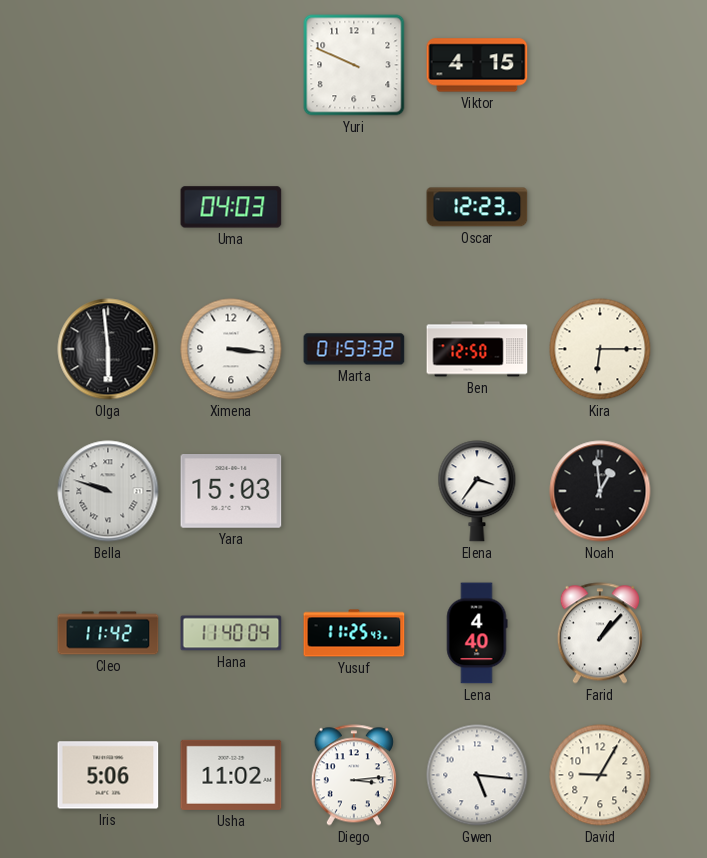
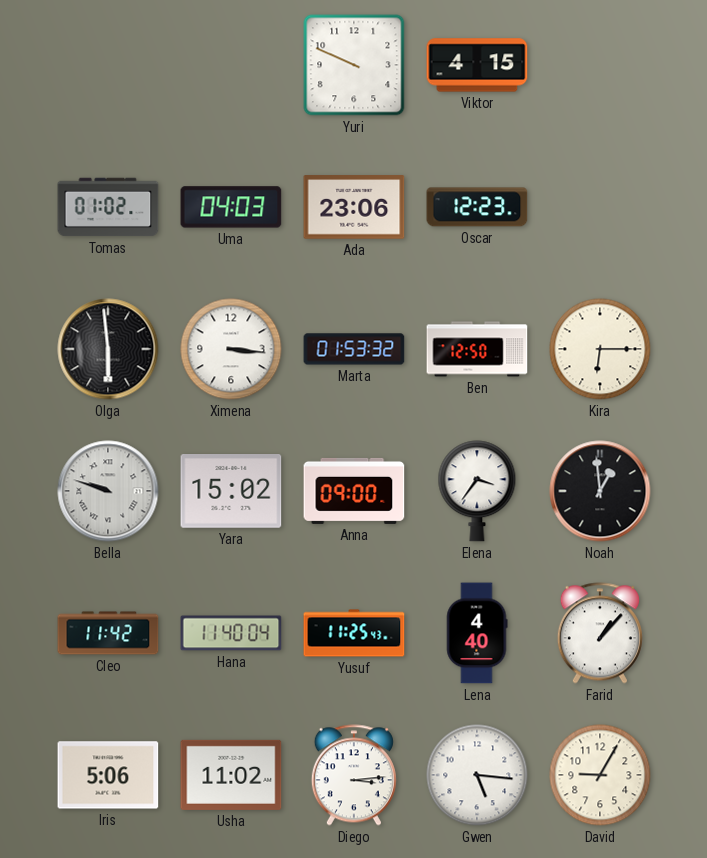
Tomas: none -> 01:02
Ada: none -> 23:06
Yara: 15:03 -> 15:02
Anna: none -> 09:00
